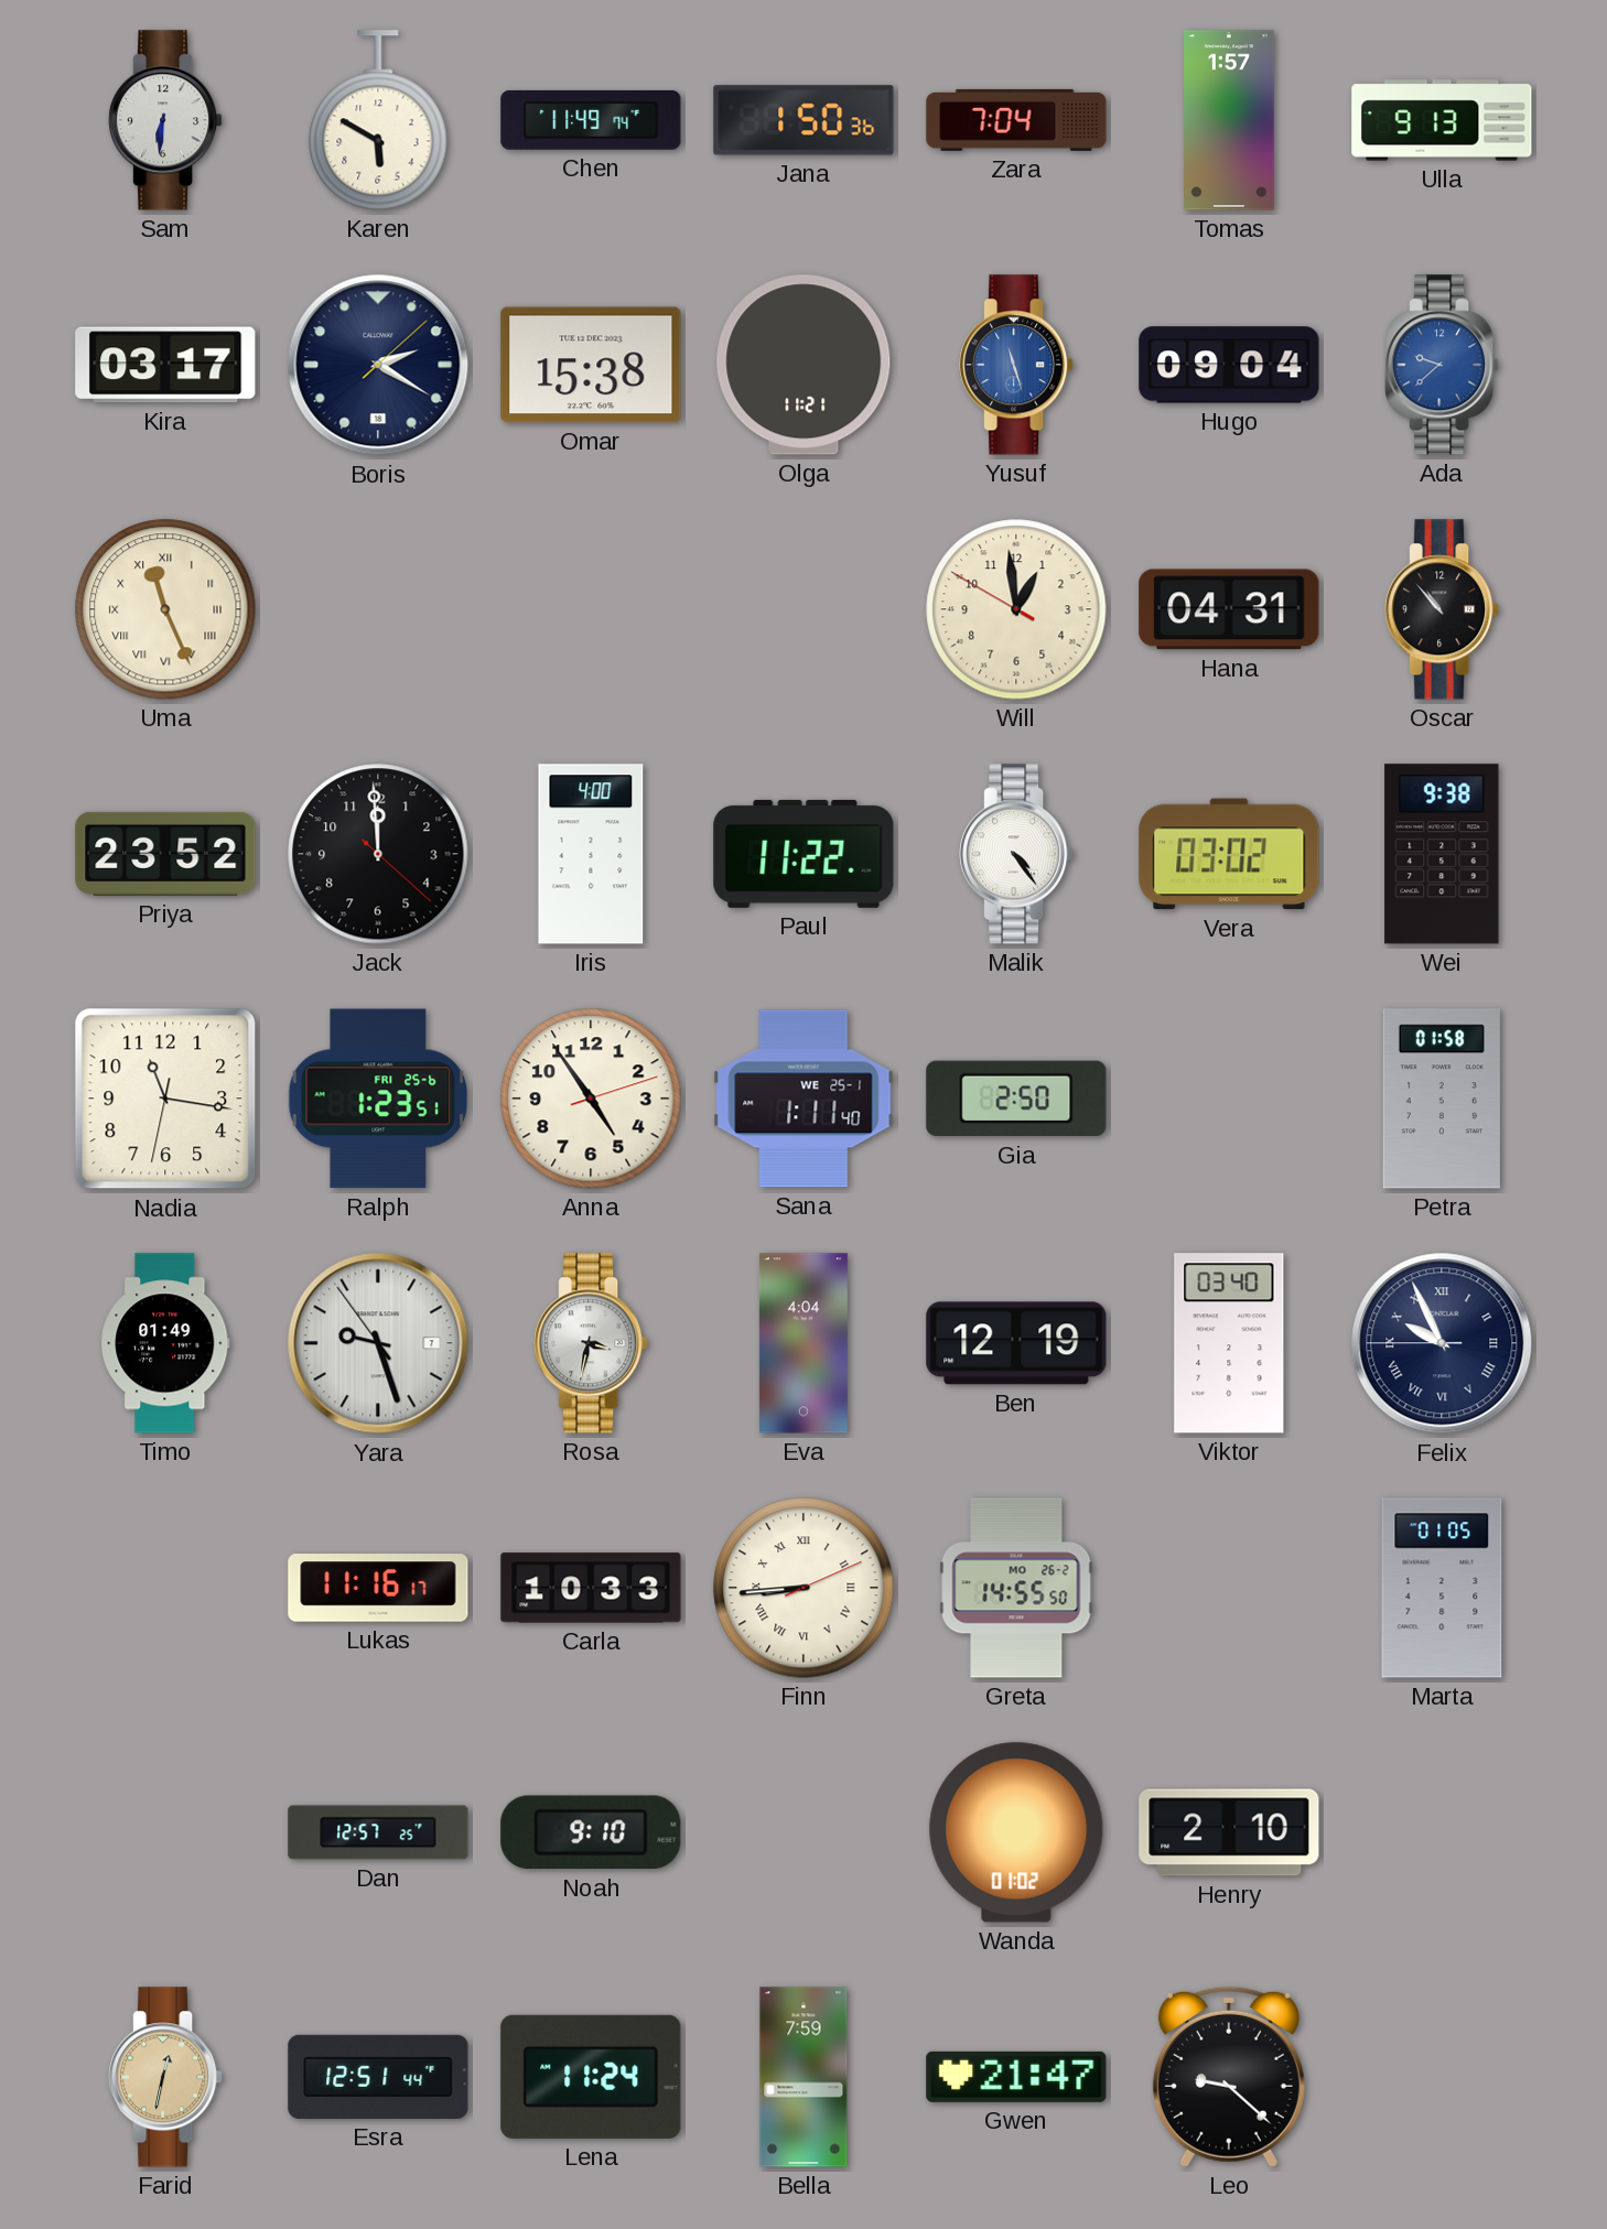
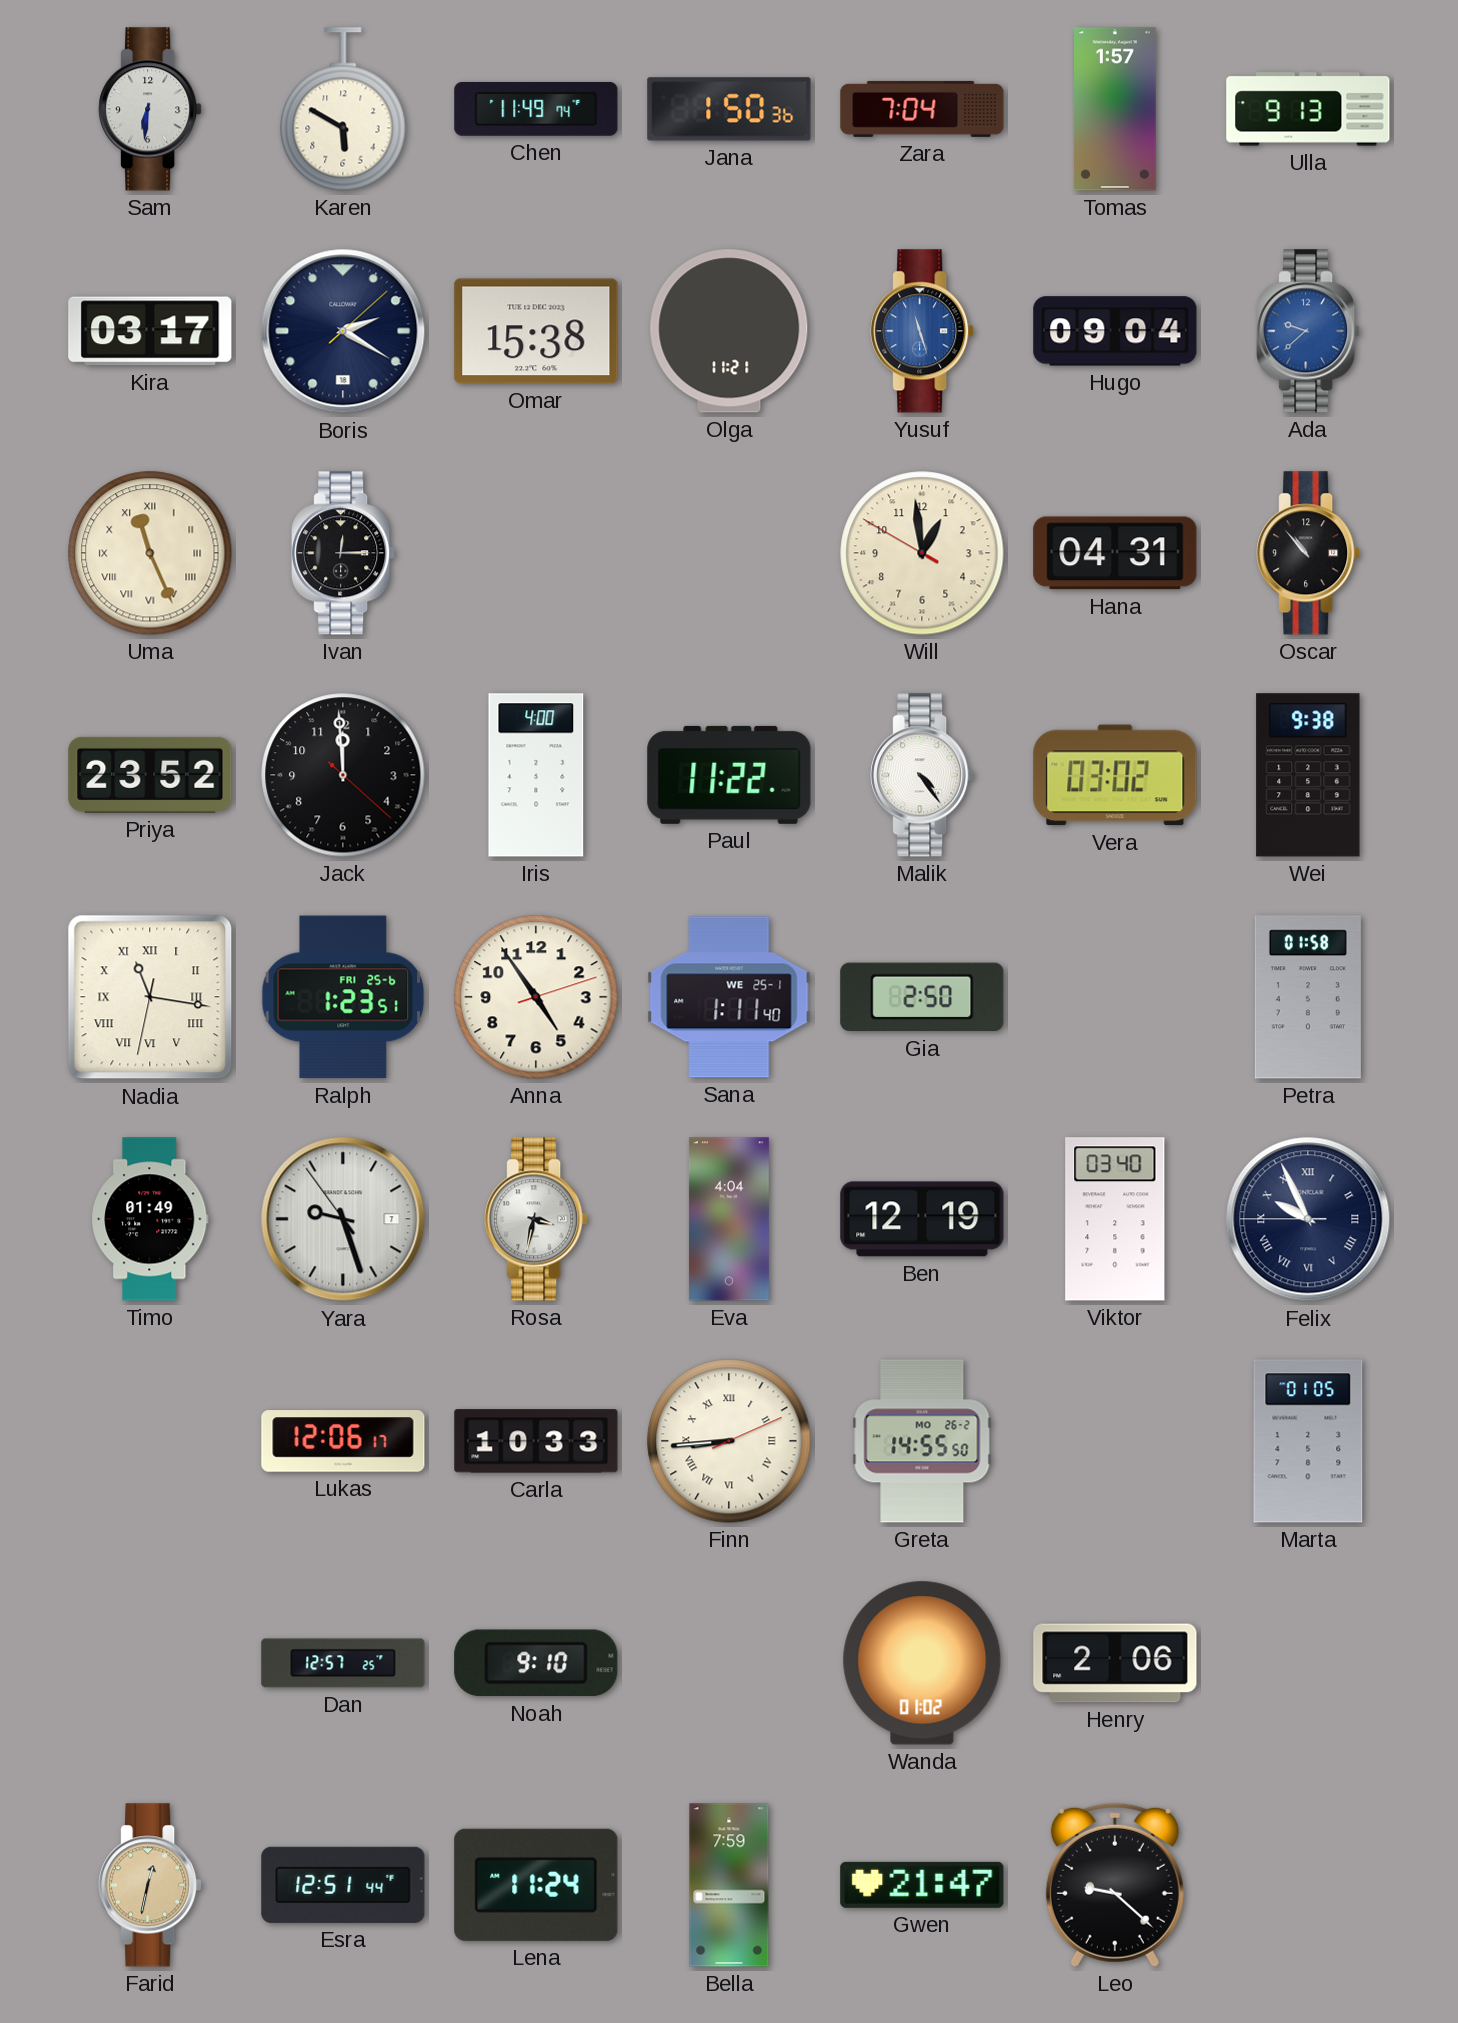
Ivan: none -> 12:15
Nadia numerals: Arabic -> Roman
Lukas: 11:16 -> 12:06
Henry: 2:10 -> 2:06
